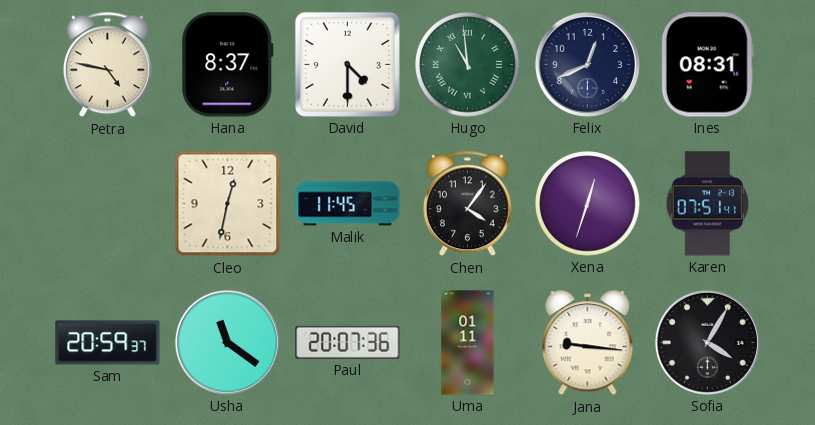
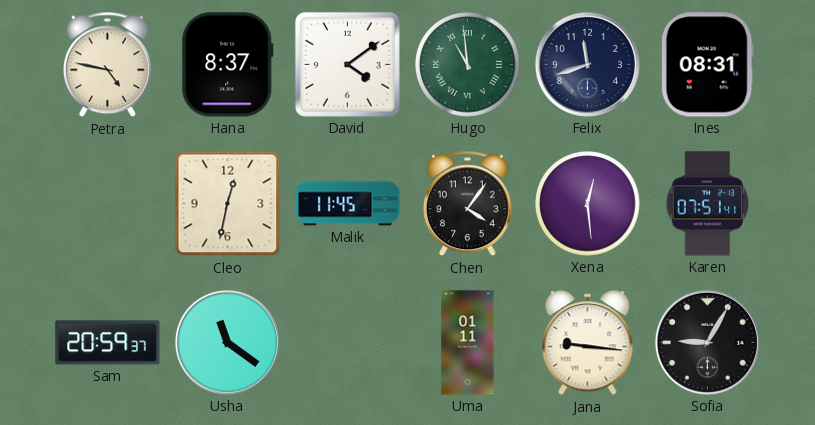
David: 4:30 -> 4:09
Felix: 12:41 -> 11:42
Xena: 12:33 -> 12:29
Paul: 20:07 -> none
Sofia: 4:05 -> 9:05
